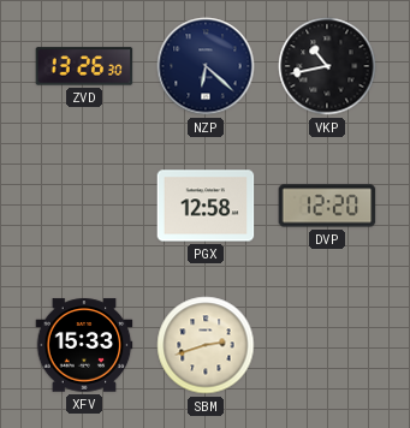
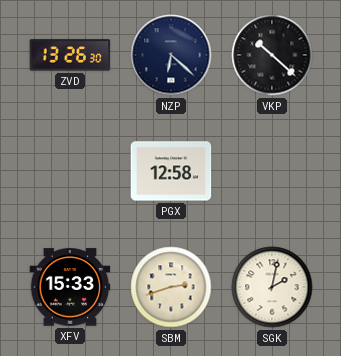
VKP: 10:43 -> 10:22
DVP: 12:20 -> none
SGK: none -> 2:02
